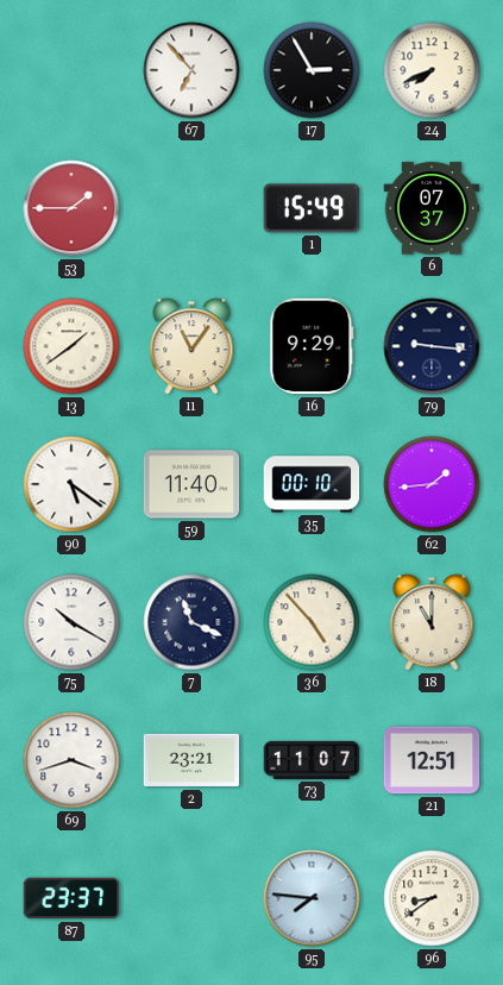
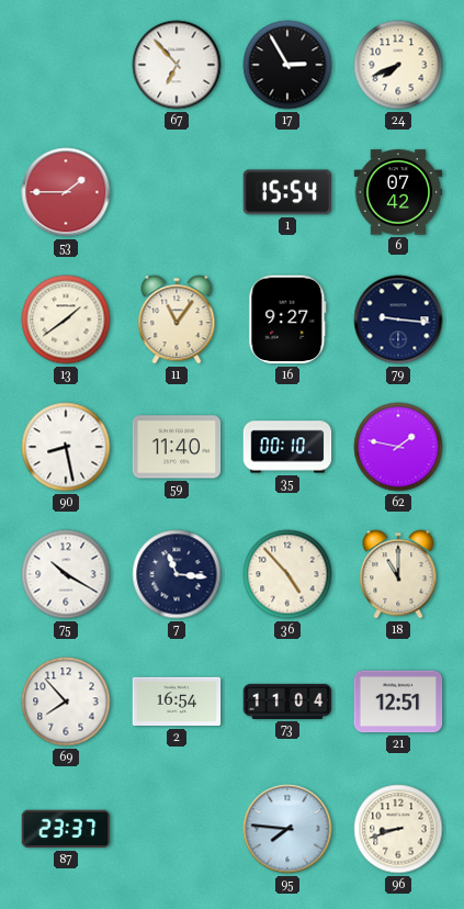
1: 15:49 -> 15:54
6: 07:37 -> 07:42
16: 9:29 -> 9:27
90: 5:21 -> 8:28
62: 1:44 -> 1:47
7: 11:19 -> 11:16
69: 3:42 -> 7:53
2: 23:21 -> 16:54
73: 11:07 -> 11:04
96: 8:39 -> 8:42
